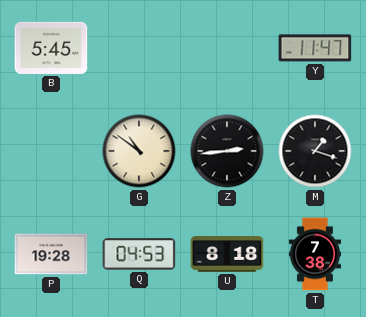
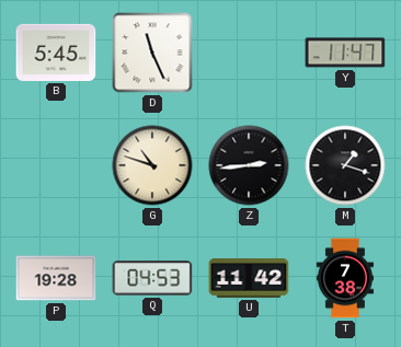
D: none -> 11:26
G: 10:51 -> 10:48
U: 8:18 -> 11:42
